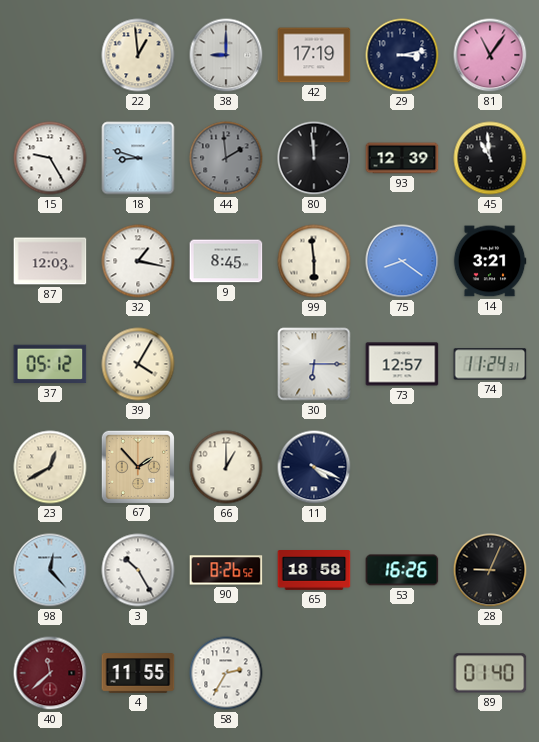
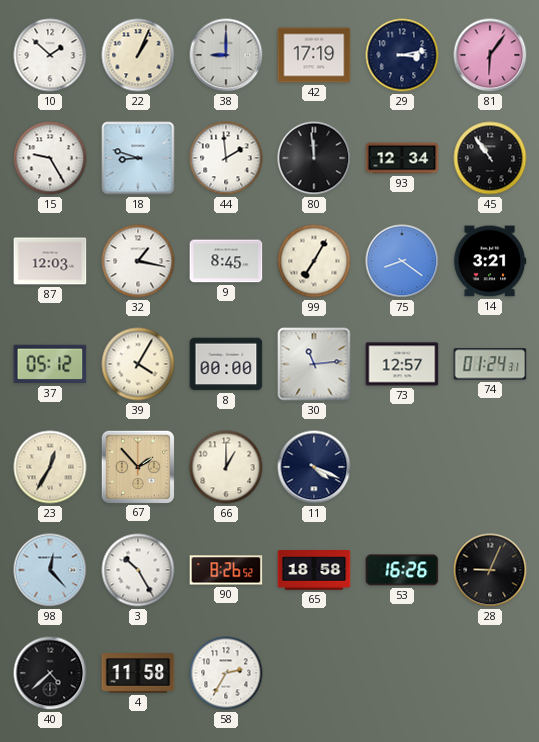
10: none -> 1:52
22: 12:59 -> 1:04
81: 11:06 -> 6:06
44 dial: grey -> white
93: 12:39 -> 12:34
45: 10:59 -> 10:54
99: 5:59 -> 7:05
8: none -> 00:00
30: 6:15 -> 11:14
74: 11:24 -> 01:24
23: 12:40 -> 12:35
40: 11:38 -> 4:38
40 dial: burgundy -> black
4: 11:55 -> 11:58
89: 01:40 -> none
